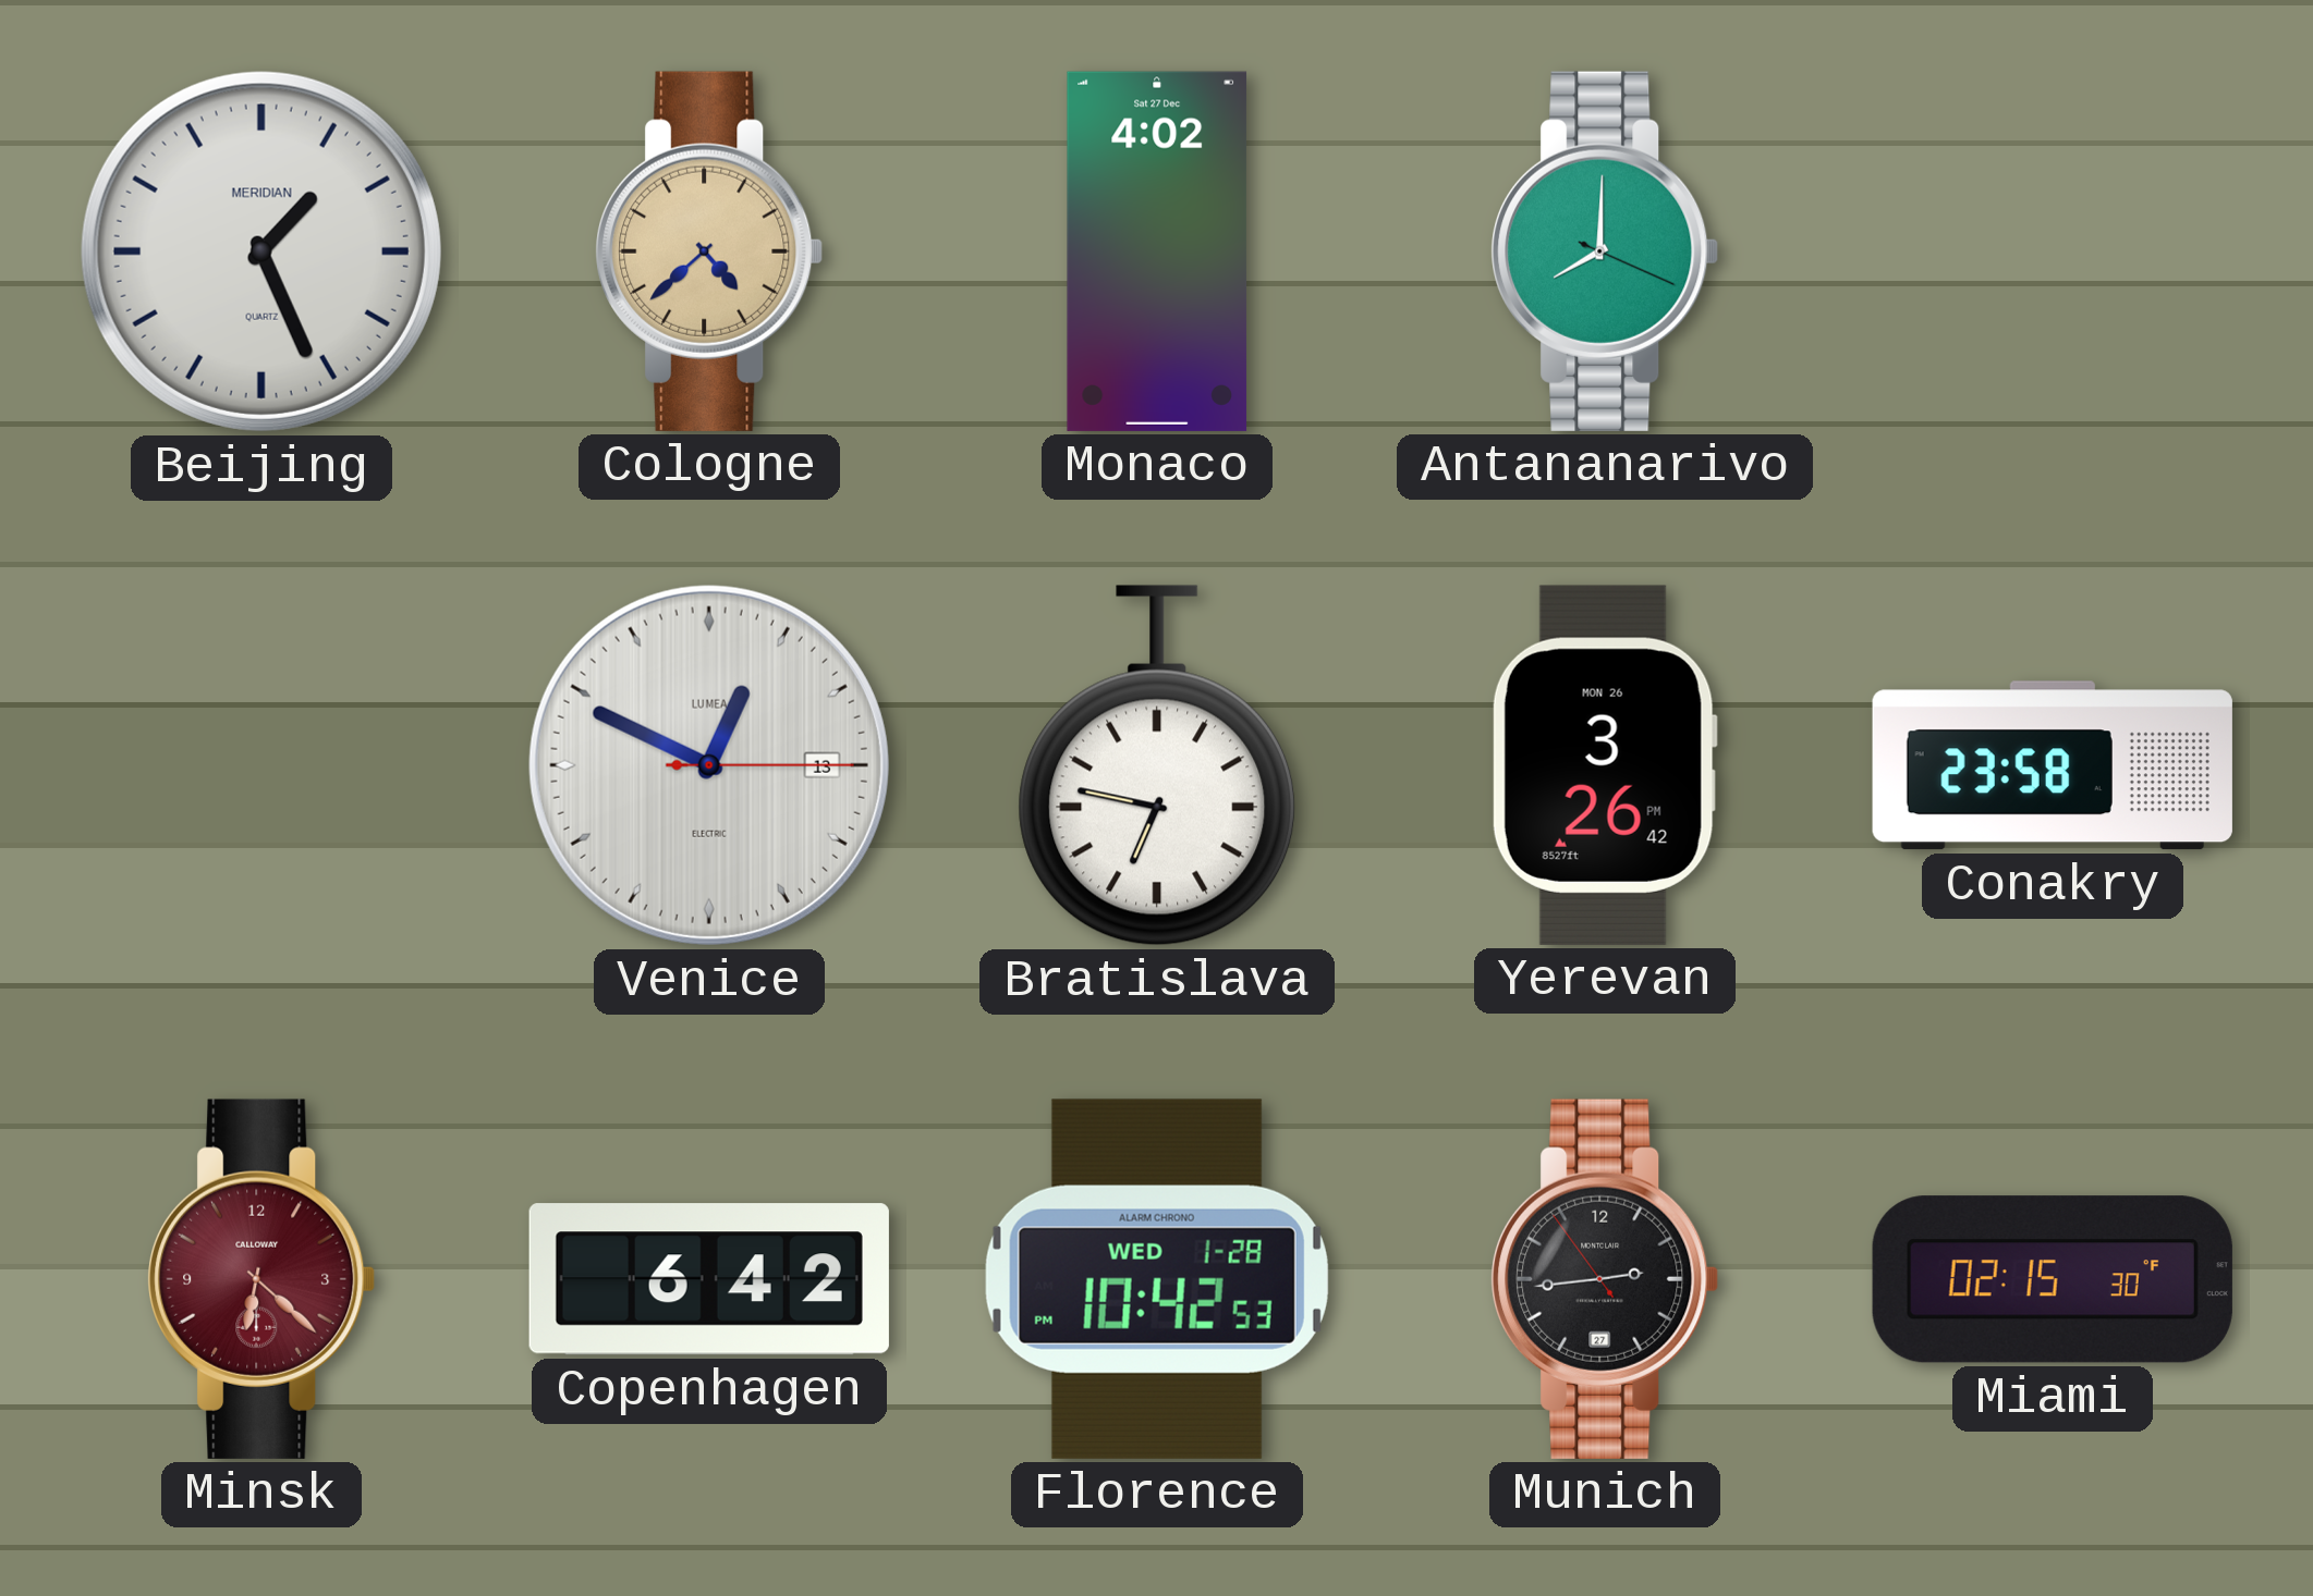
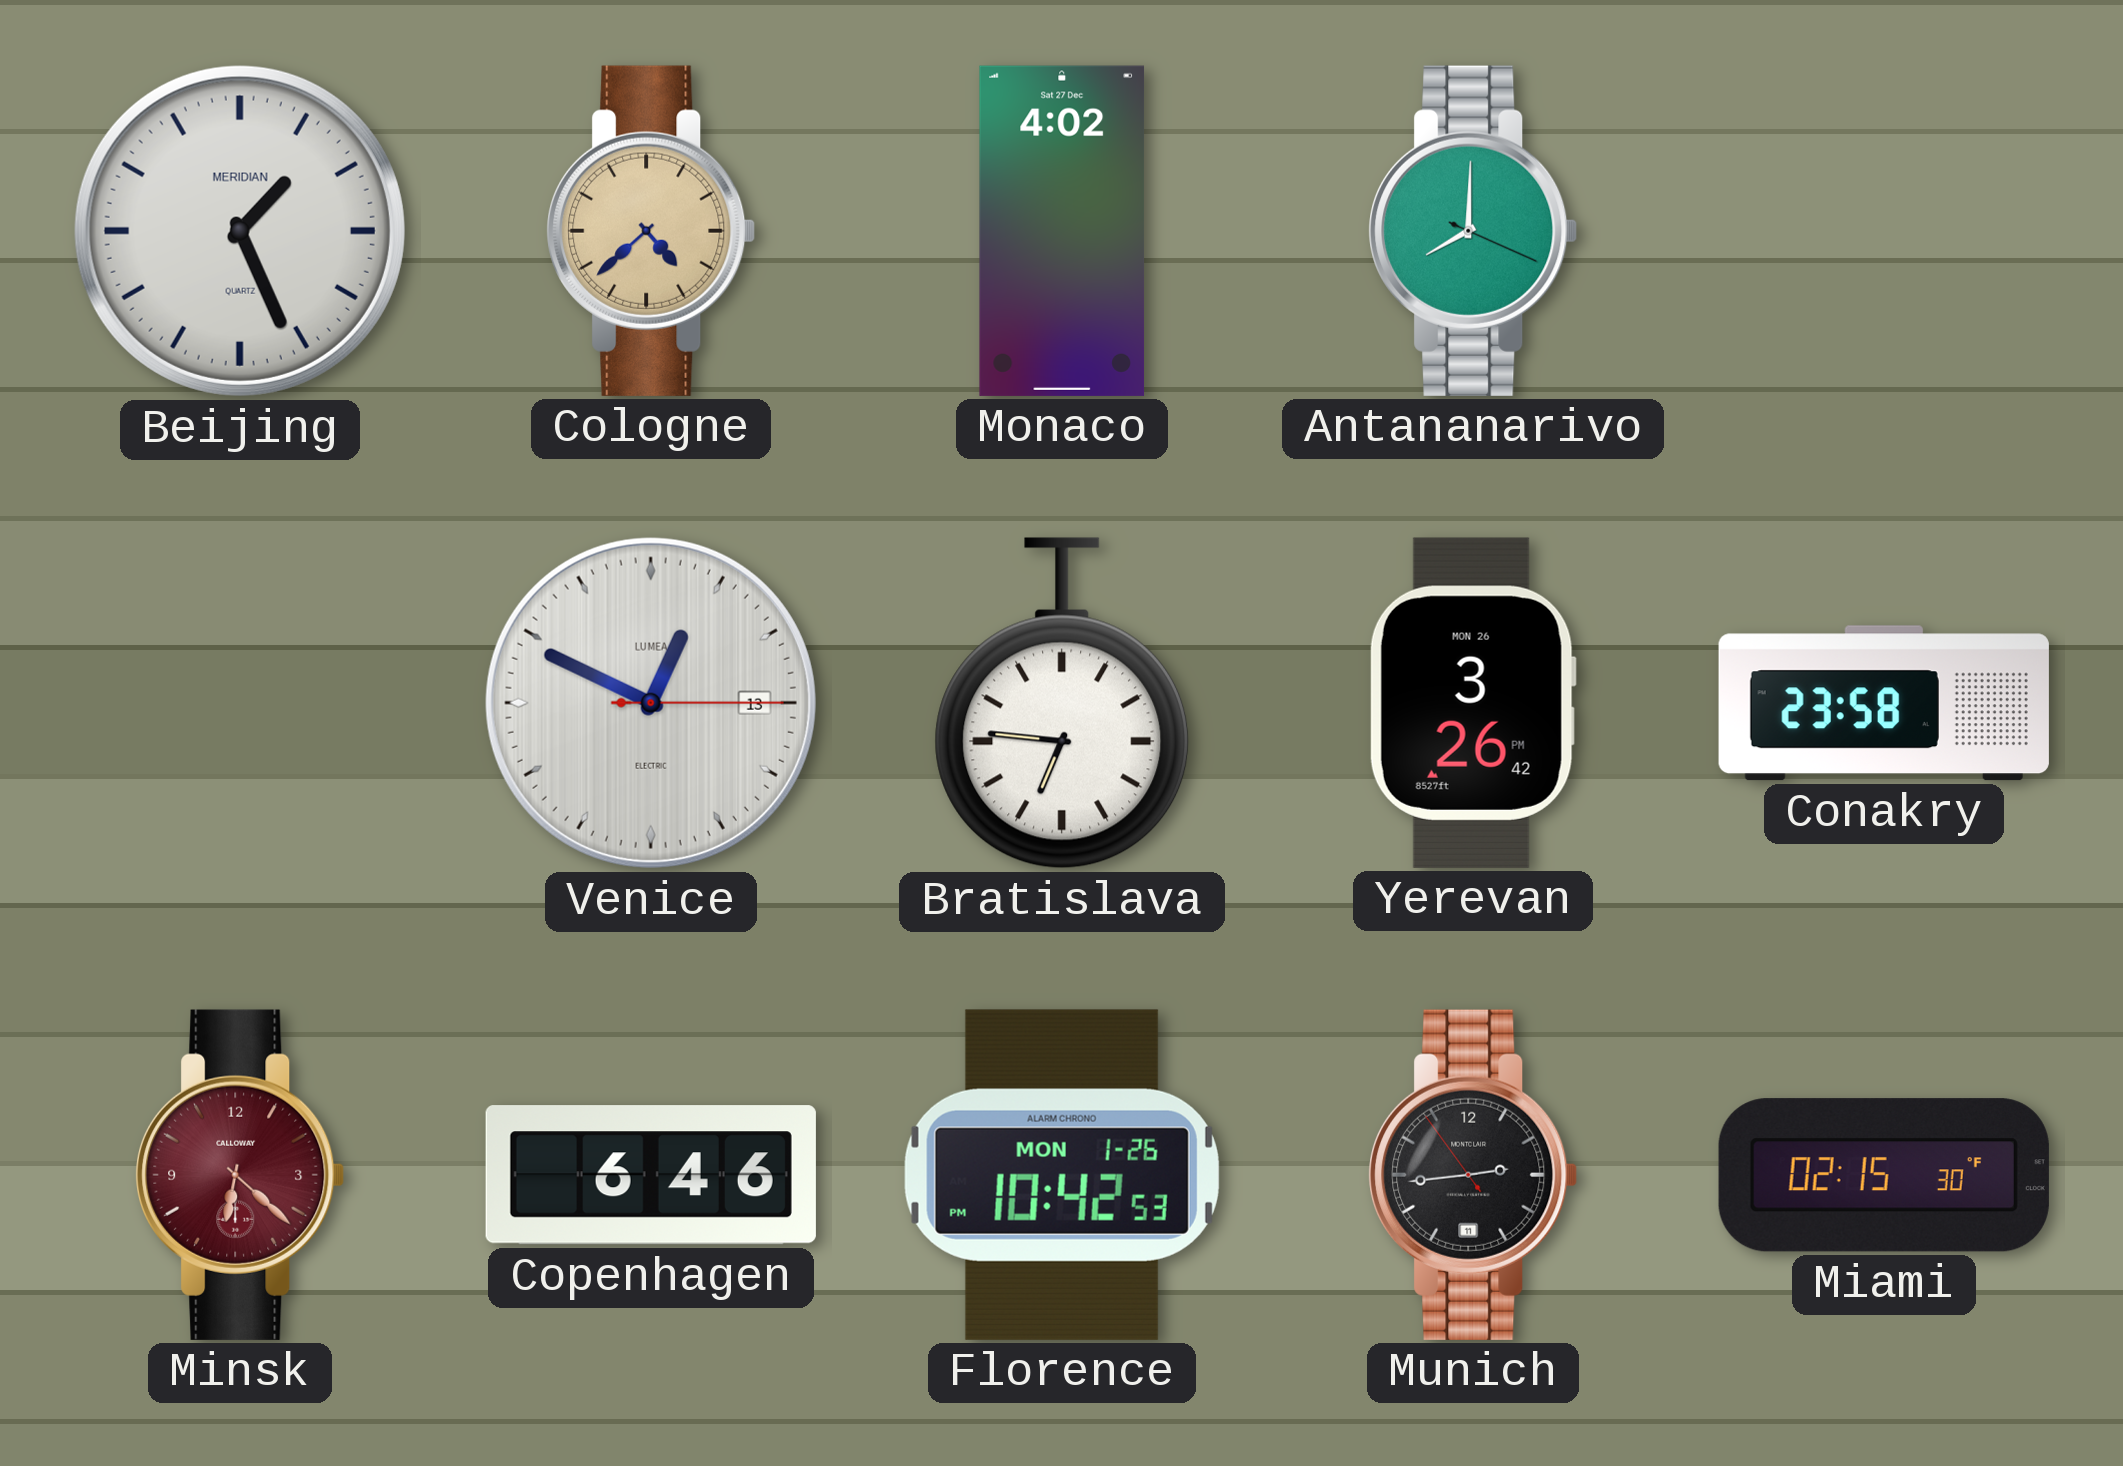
Bratislava: 6:47 -> 6:46
Copenhagen: 6:42 -> 6:46
Florence date: WED 1-28 -> MON 1-26
Munich date: 27 -> 11
